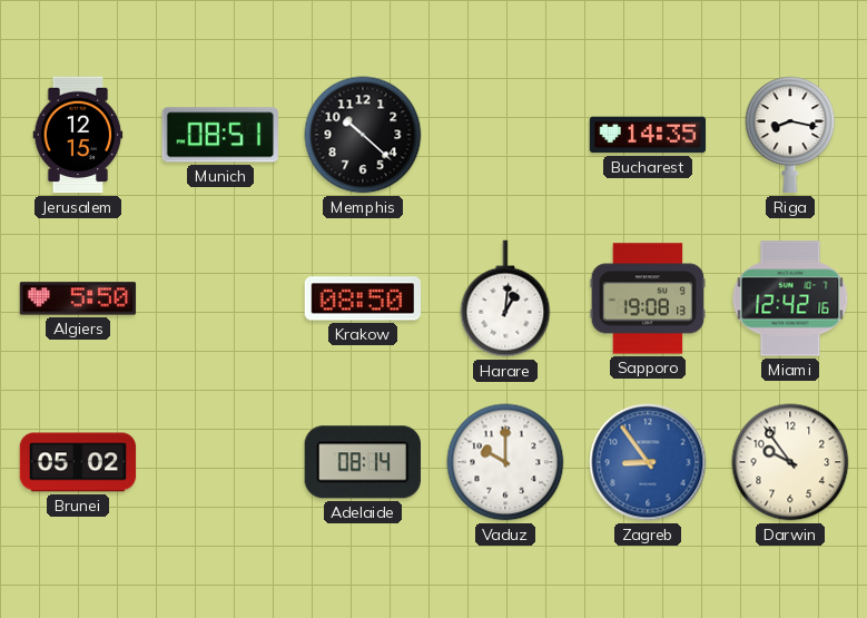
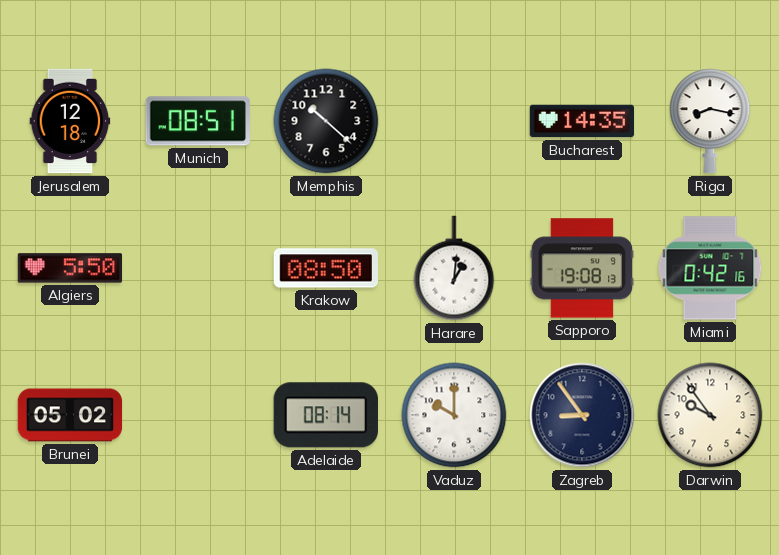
Jerusalem: 12:15 -> 12:18
Miami: 12:42 -> 0:42
Zagreb dial: blue -> navy
